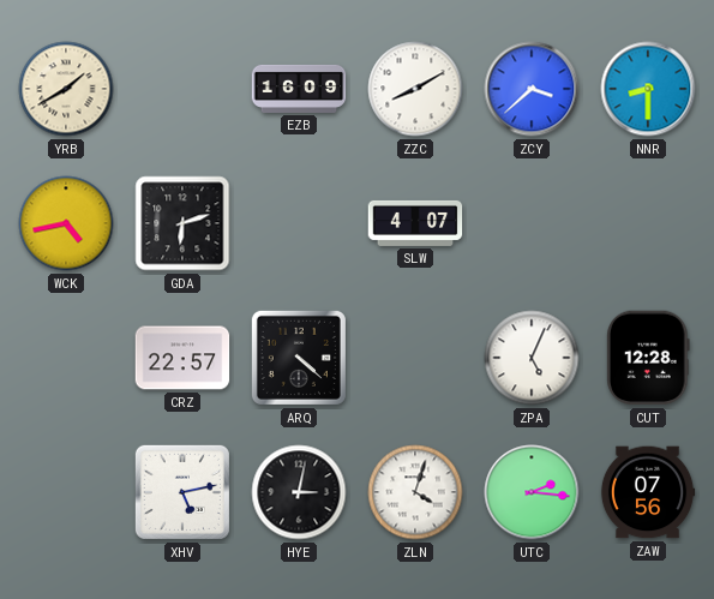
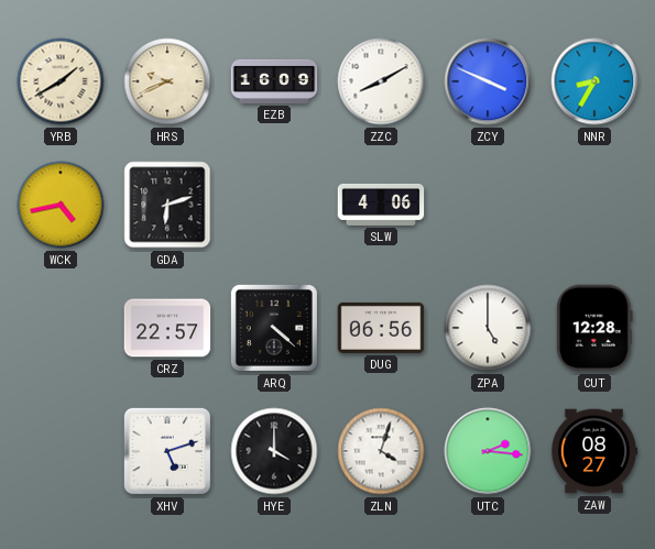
HRS: none -> 9:41
ZCY: 3:38 -> 3:49
NNR: 8:30 -> 8:35
SLW: 4:07 -> 4:06
DUG: none -> 06:56
ZPA: 5:04 -> 5:00
XHV: 5:13 -> 5:12
HYE: 3:02 -> 4:00
ZAW: 07:56 -> 08:27
